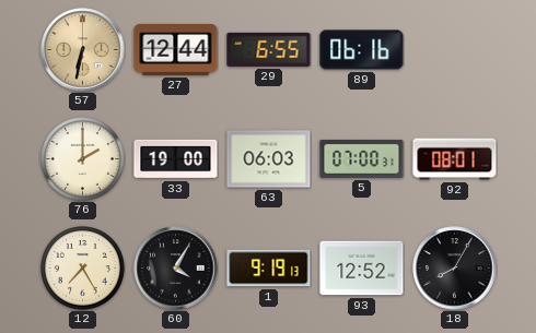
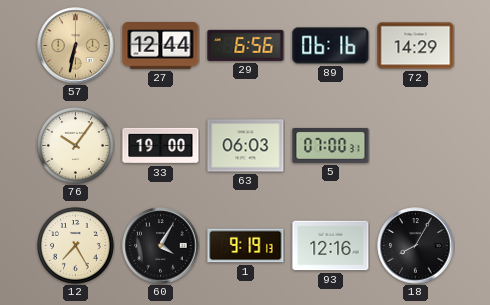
29: 6:55 -> 6:56
72: none -> 14:29
76: 2:00 -> 10:06
92: 08:01 -> none
93: 12:52 -> 12:16
